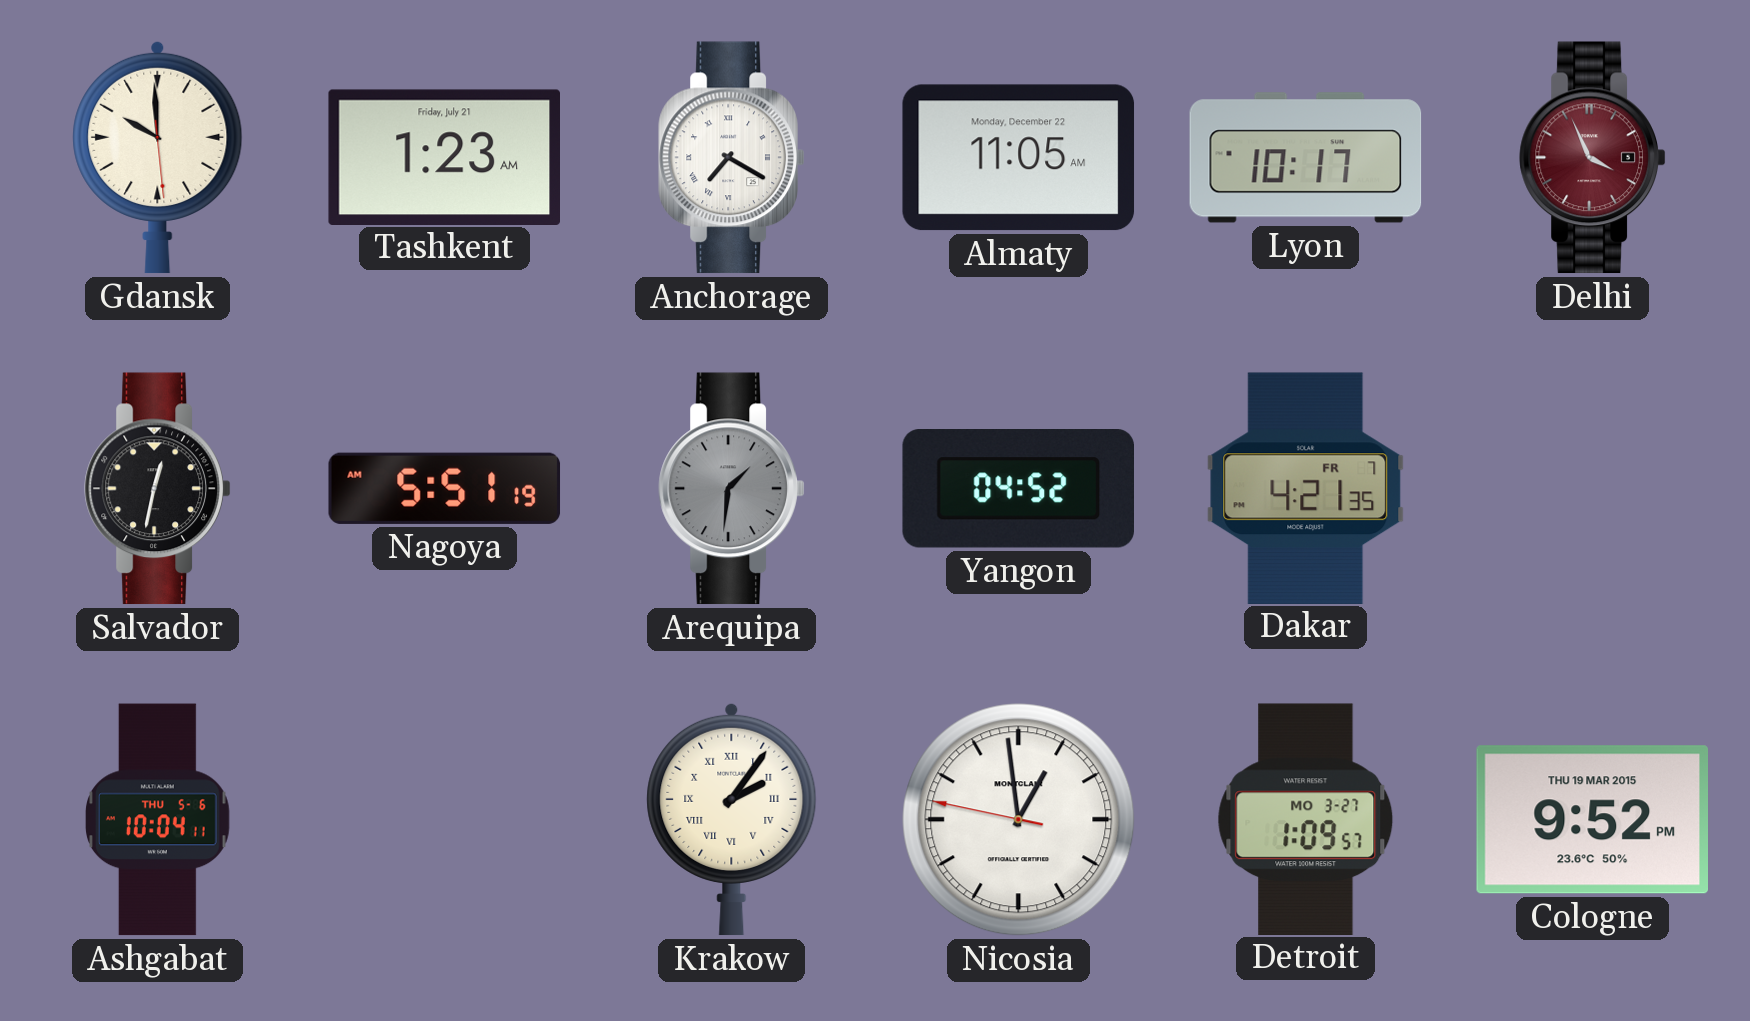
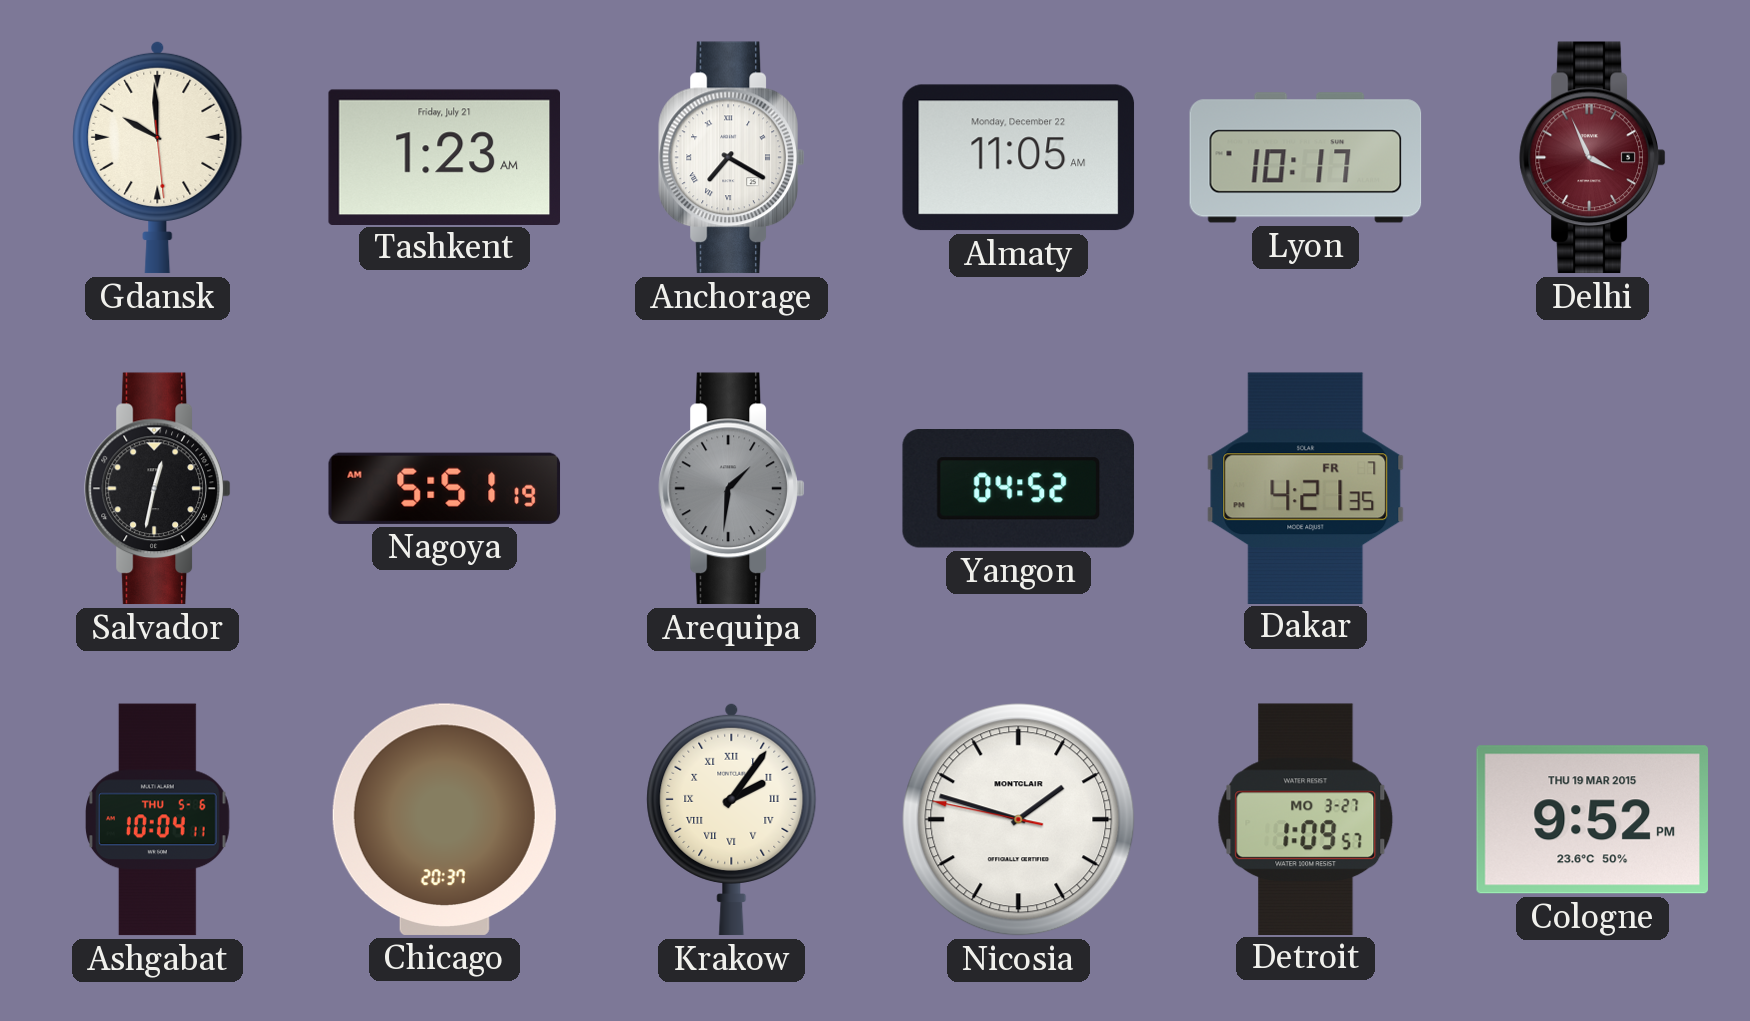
Chicago: none -> 20:37
Nicosia: 12:58 -> 1:47
